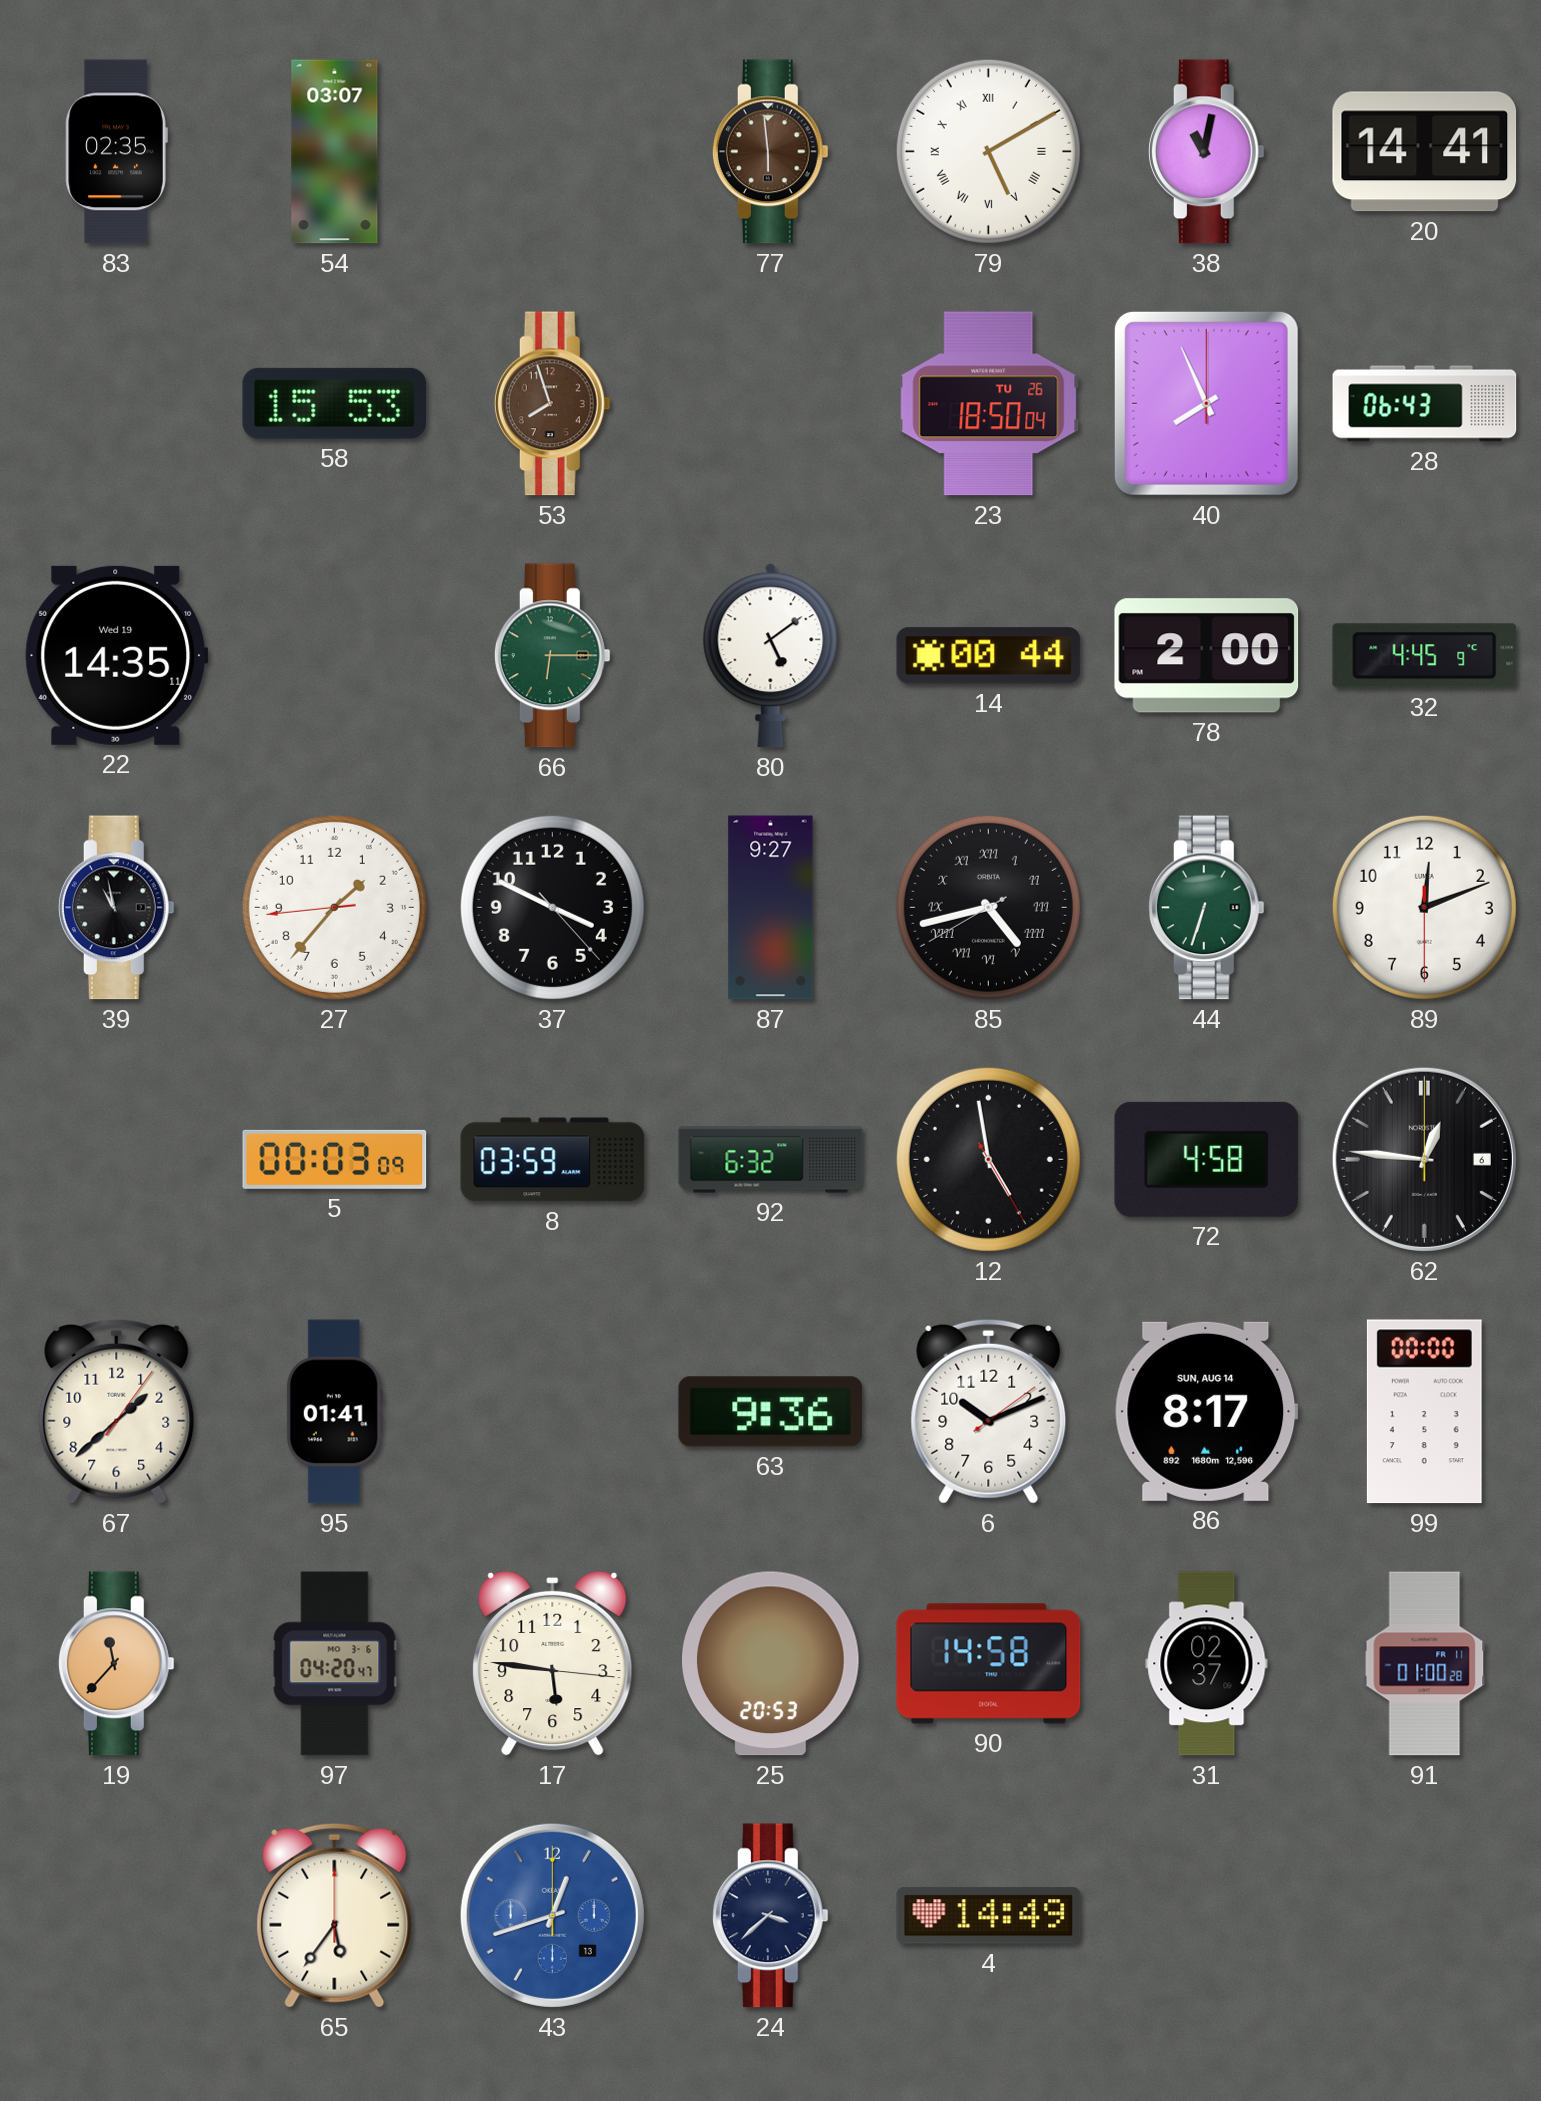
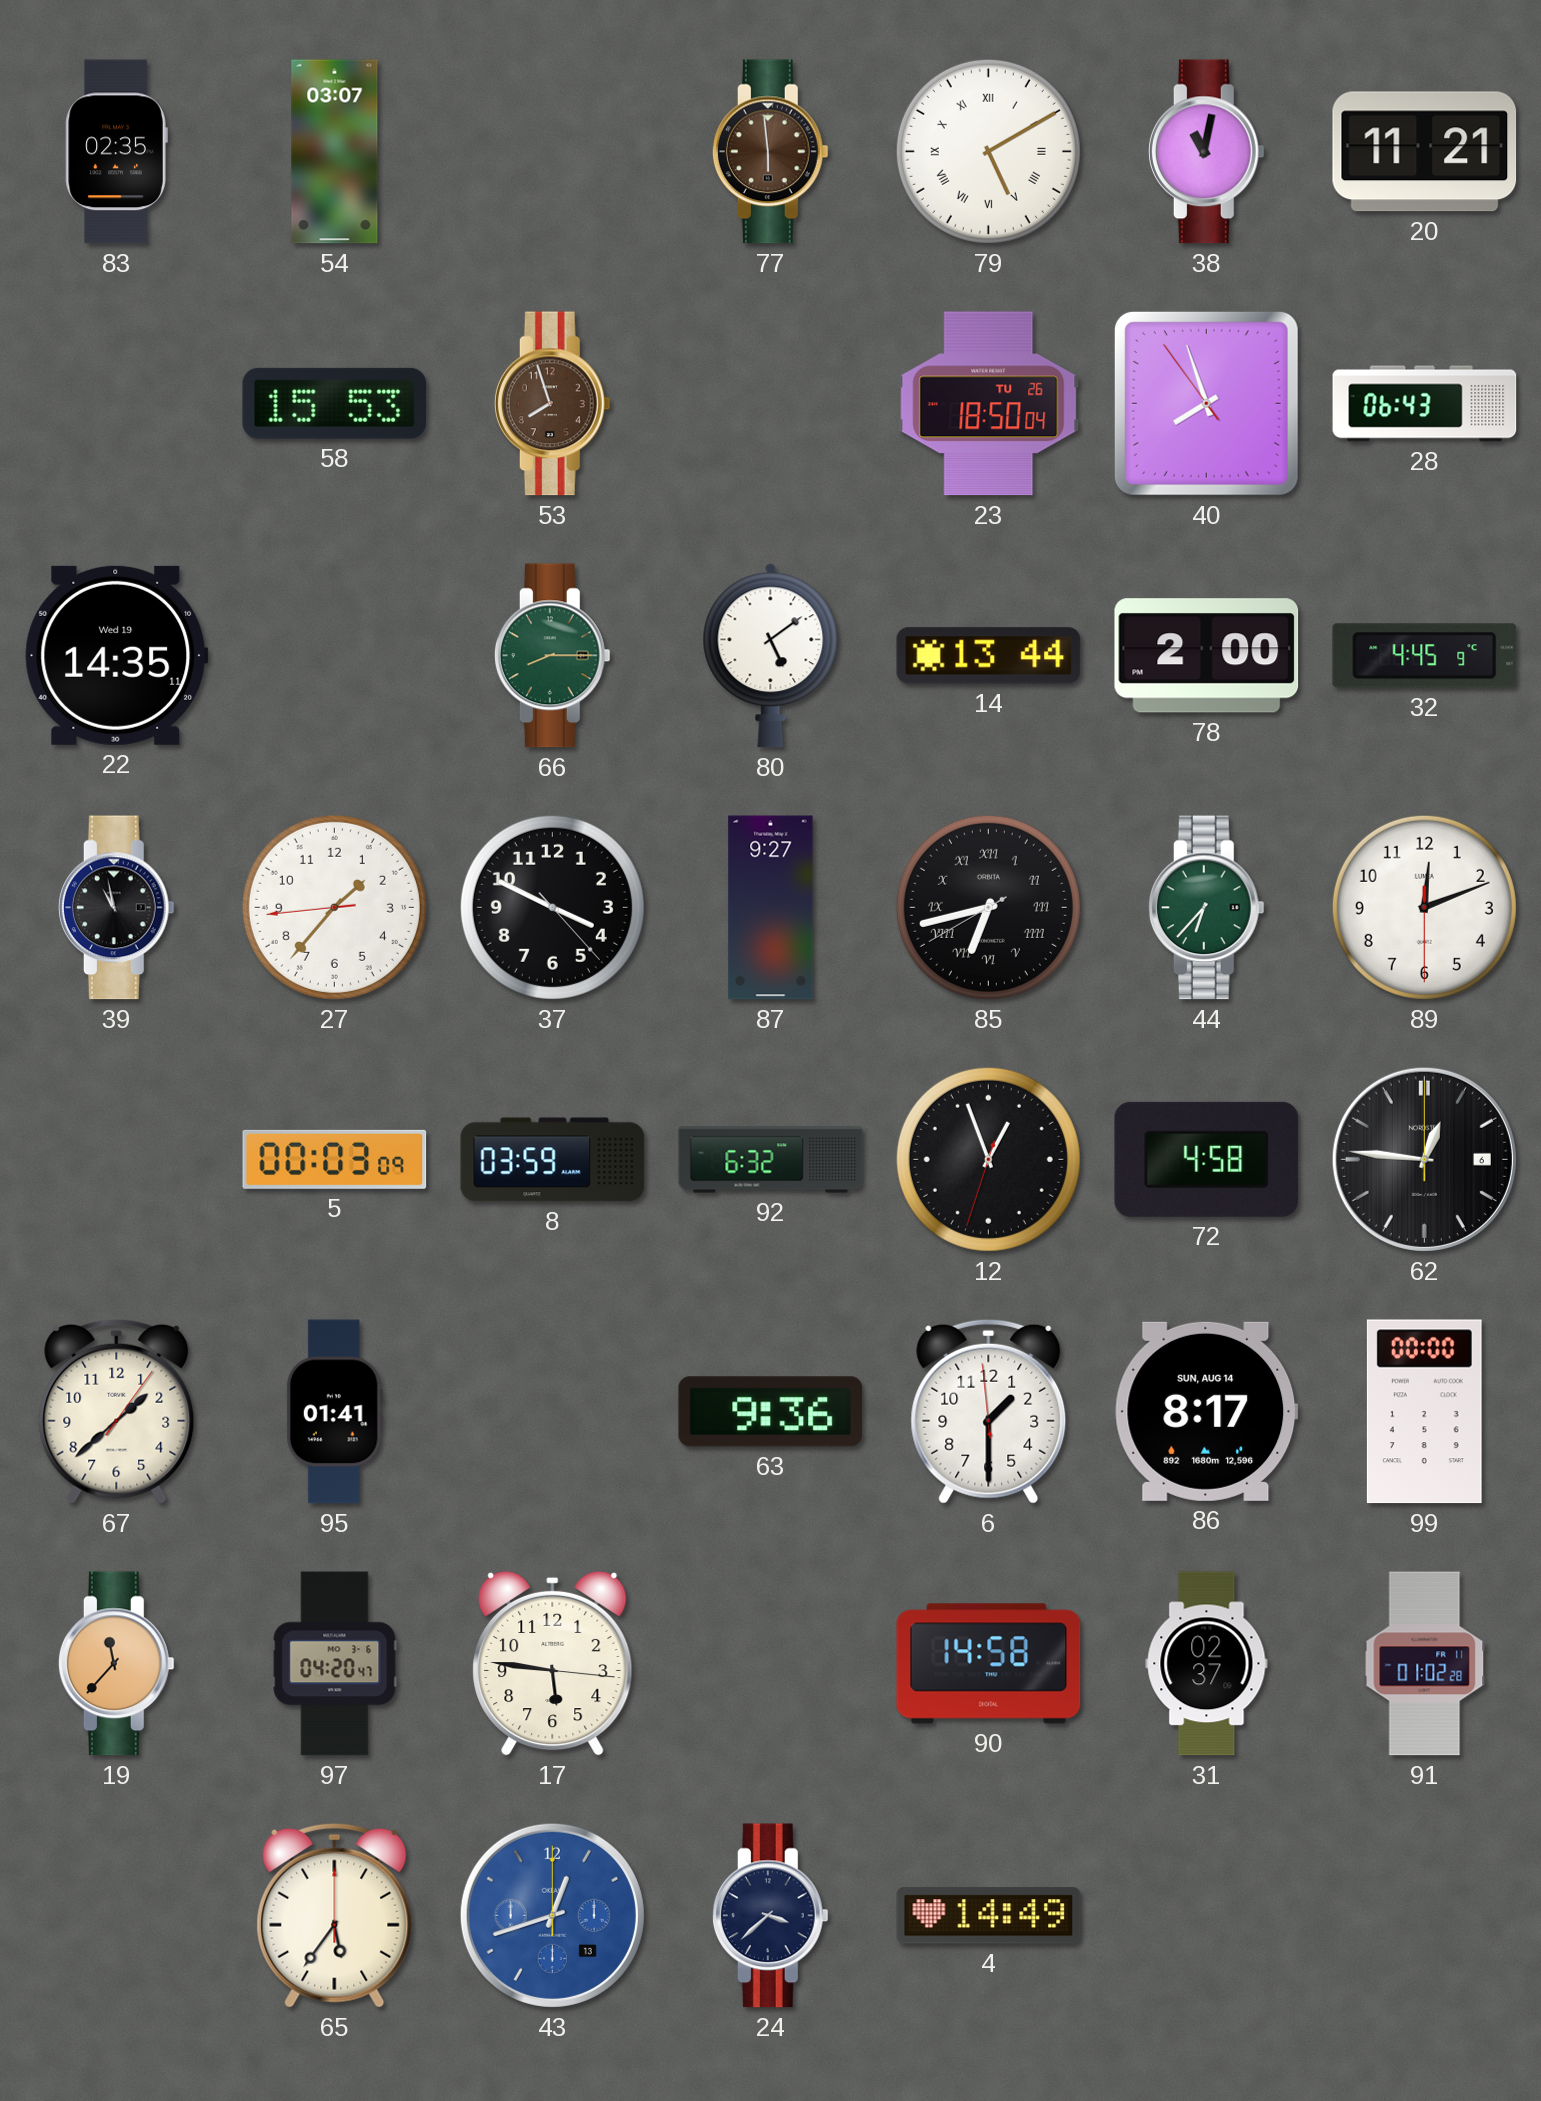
20: 14:41 -> 11:21
40: 7:56:00 -> 7:56:54
66: 6:15 -> 8:15
14: 00:44 -> 13:44
85: 4:42 -> 6:42
44: 6:33 -> 6:37
12: 4:58 -> 12:56
6: 10:11 -> 1:29
25: 20:53 -> none
91: 01:00 -> 01:02
